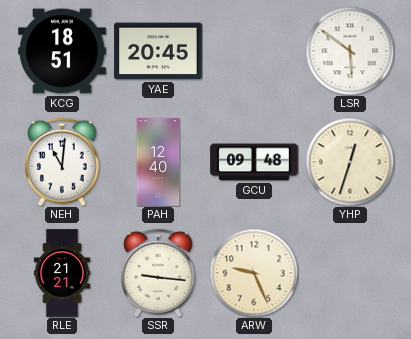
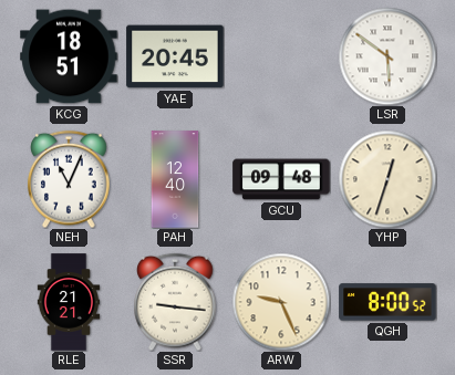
NEH: 11:01 -> 11:04
QGH: none -> 8:00
